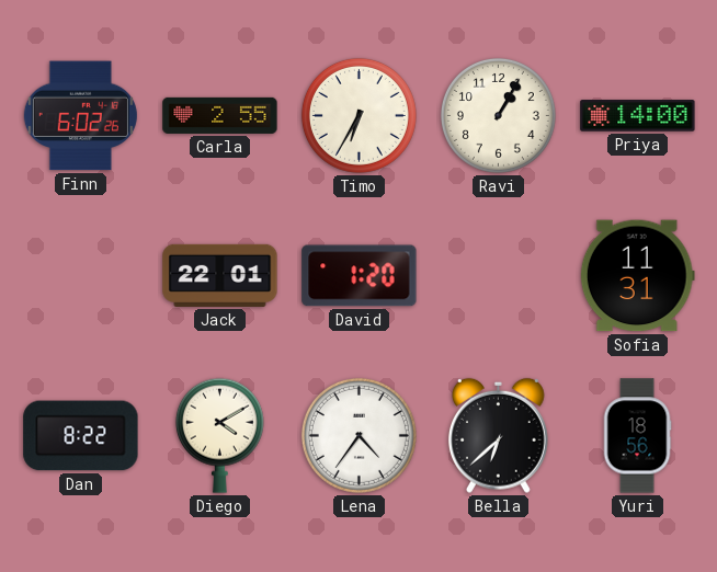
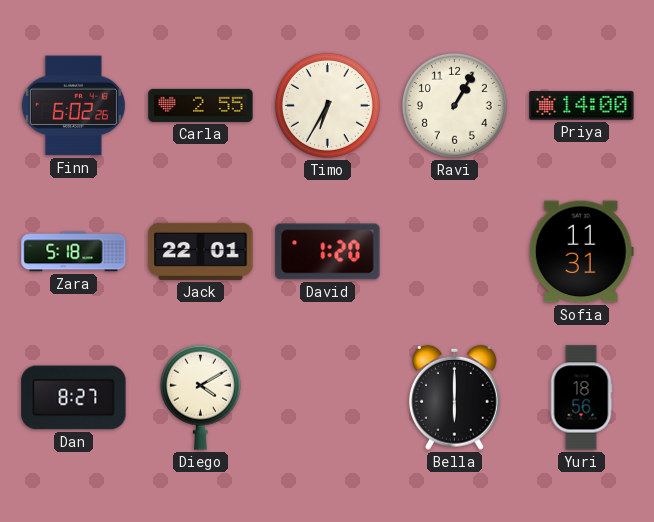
Zara: none -> 5:18
Dan: 8:22 -> 8:27
Lena: 4:36 -> none
Bella: 6:38 -> 6:00
